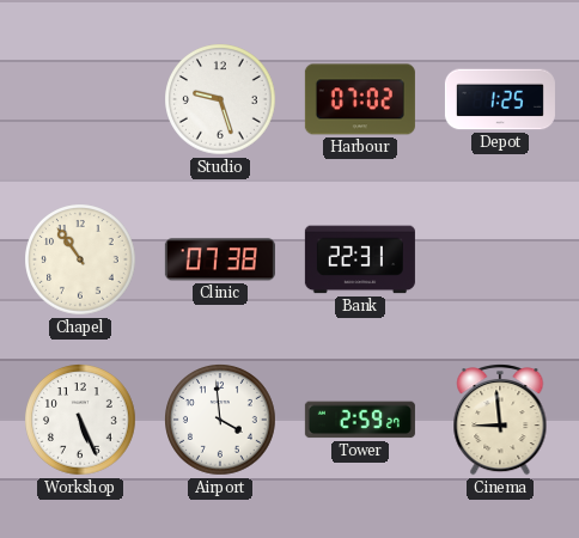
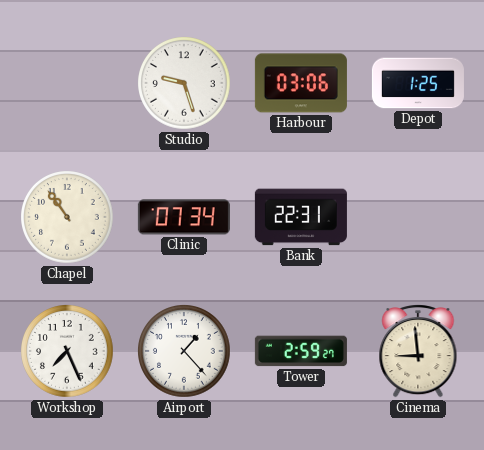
Harbour: 07:02 -> 03:06
Clinic: 07:38 -> 07:34
Workshop: 5:26 -> 7:26
Airport: 3:59 -> 1:23
